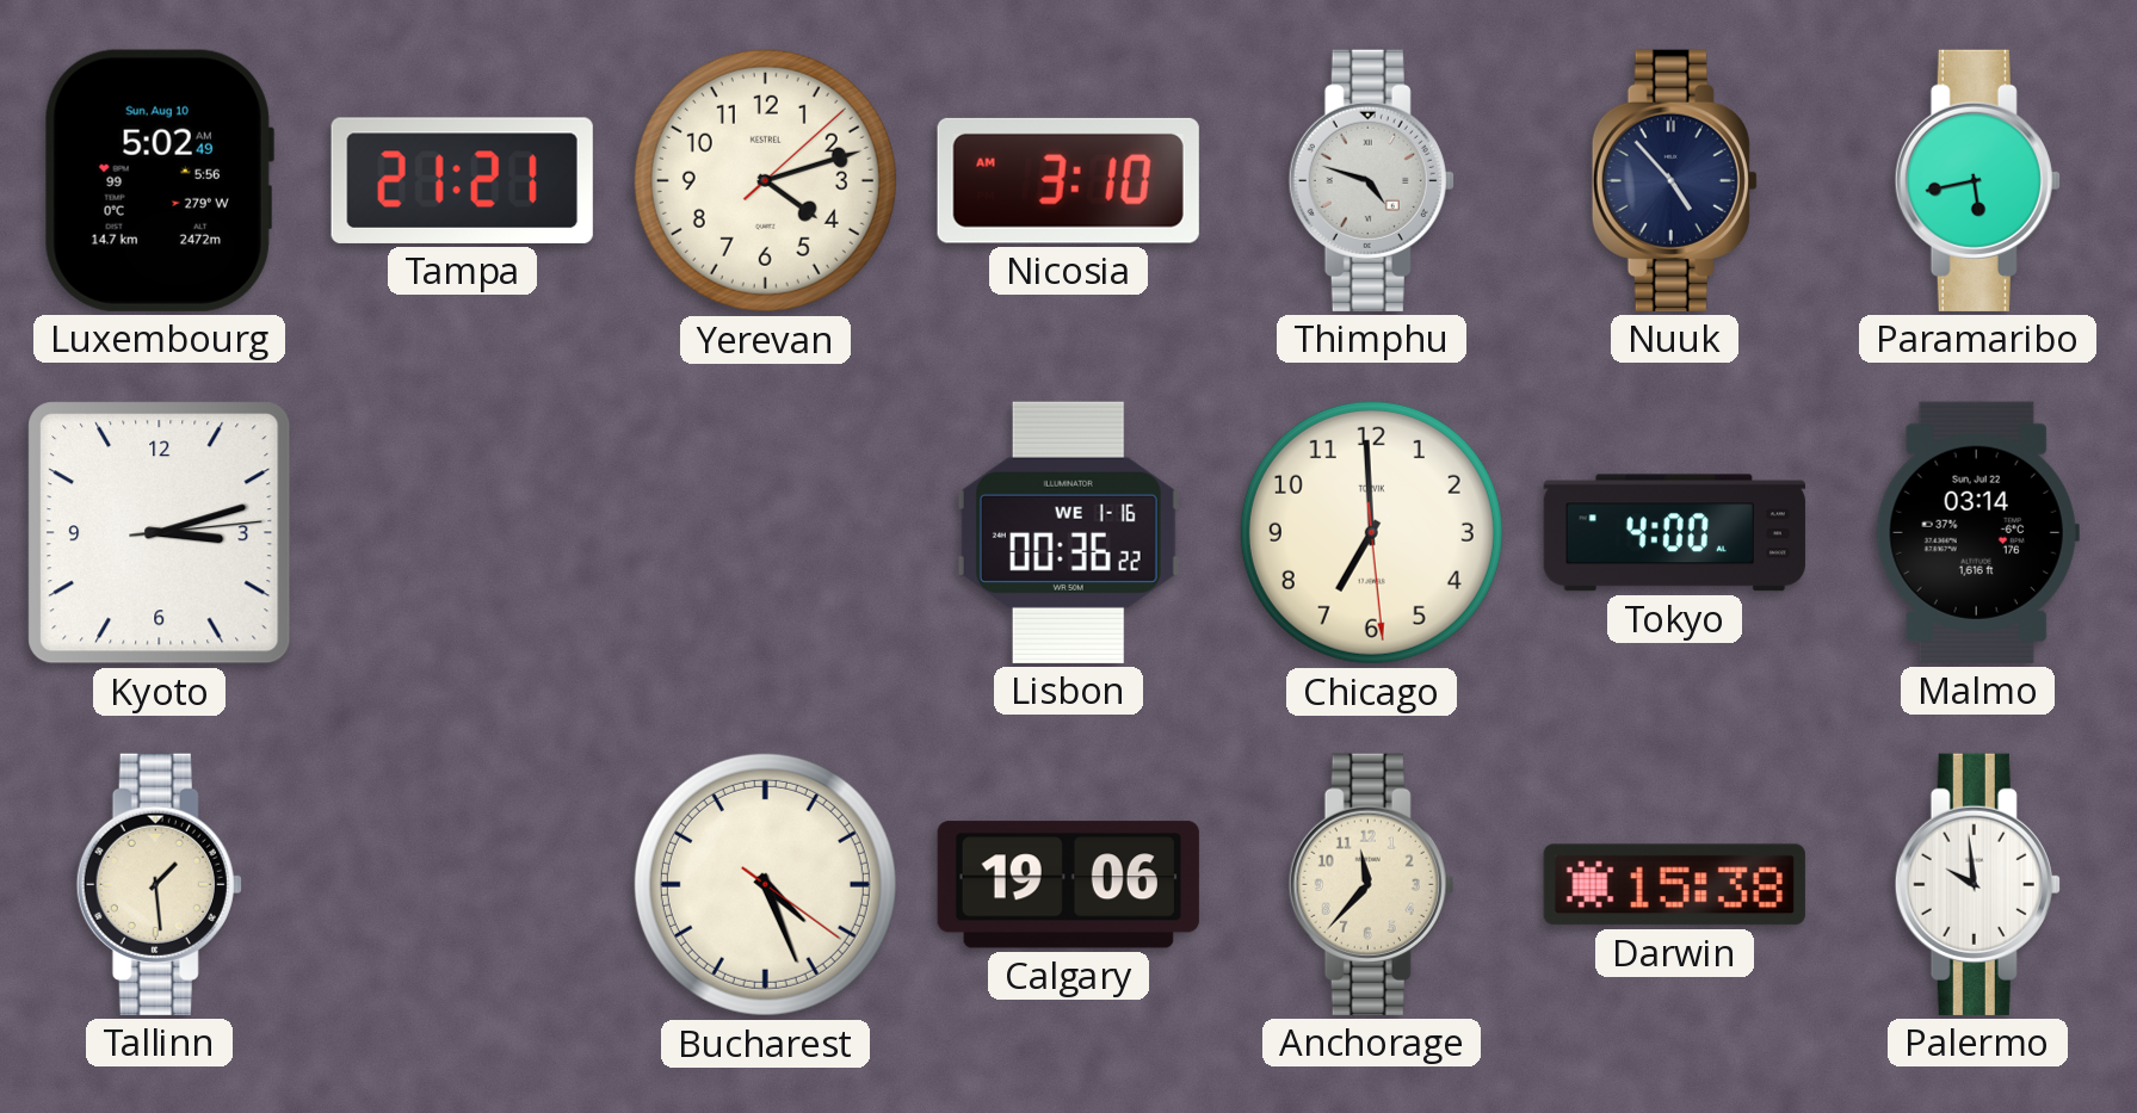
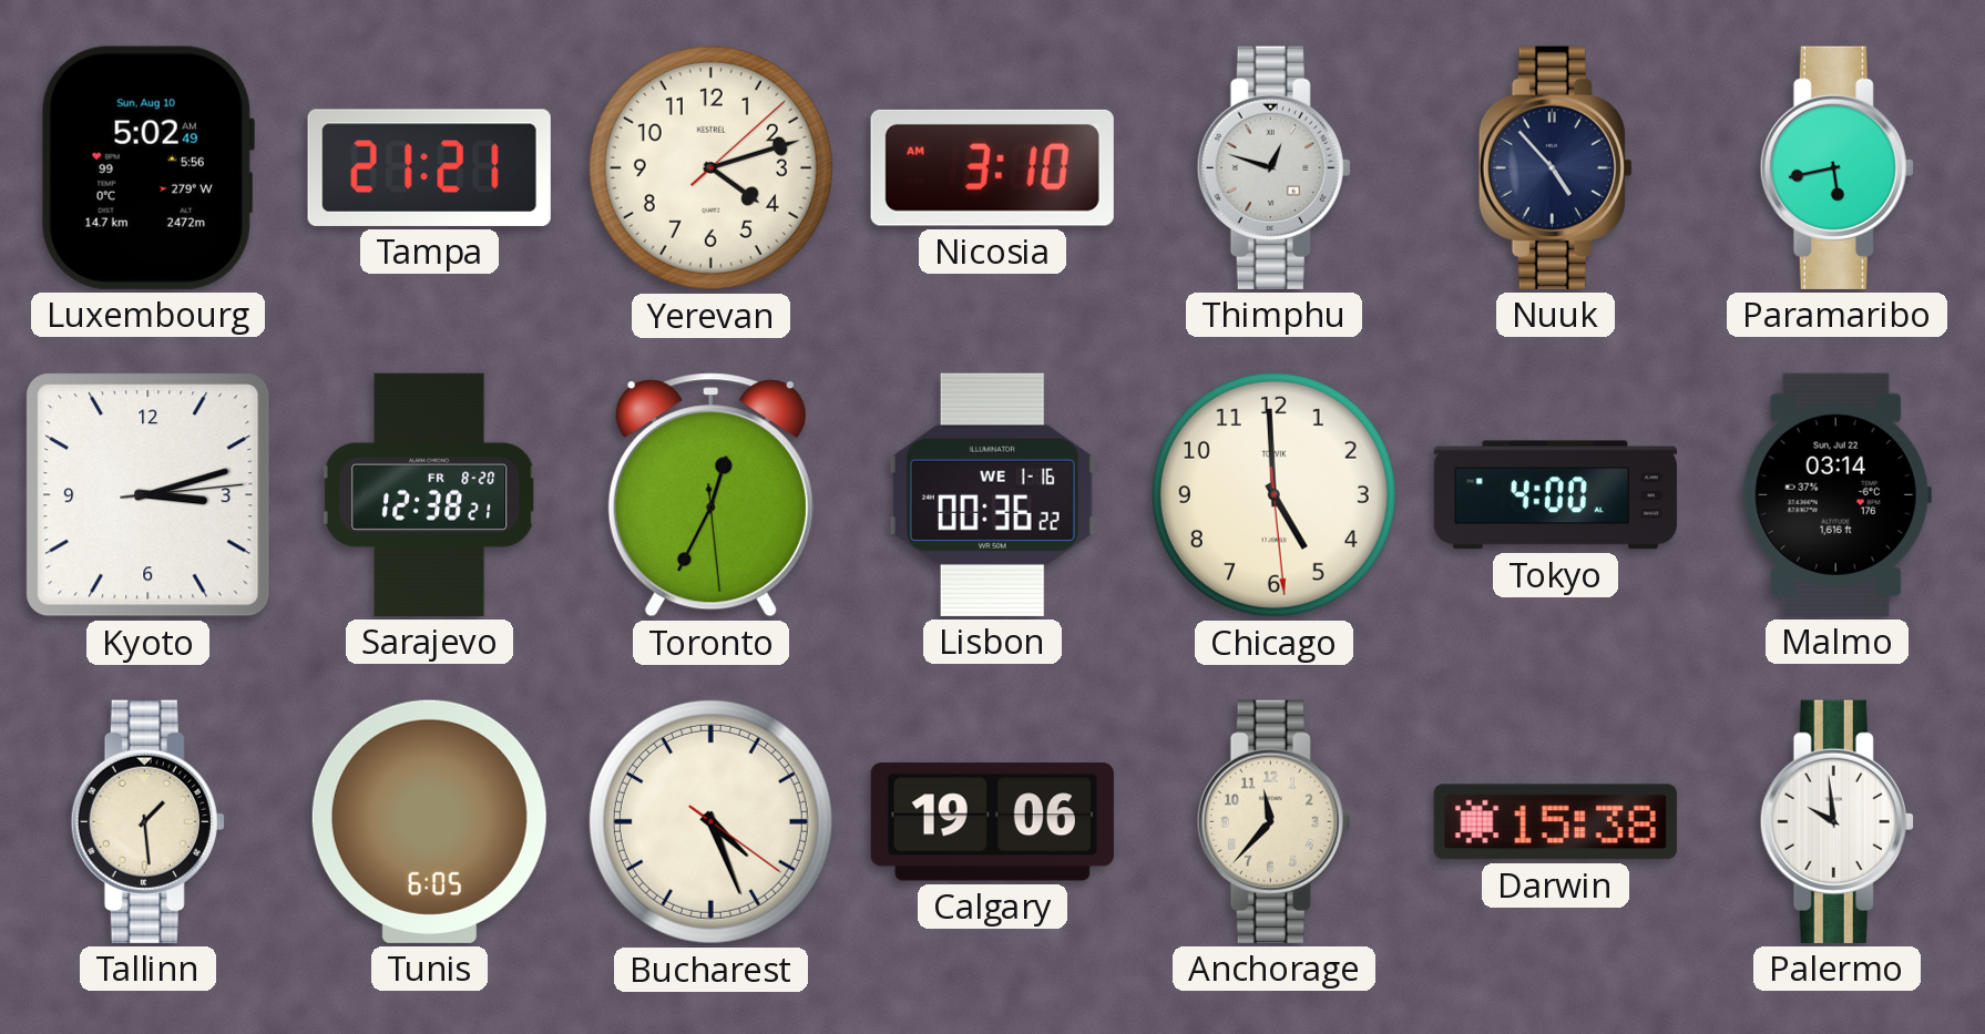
Thimphu: 4:48 -> 12:48
Sarajevo: none -> 12:38
Toronto: none -> 12:34
Chicago: 6:59 -> 4:59
Tunis: none -> 6:05
